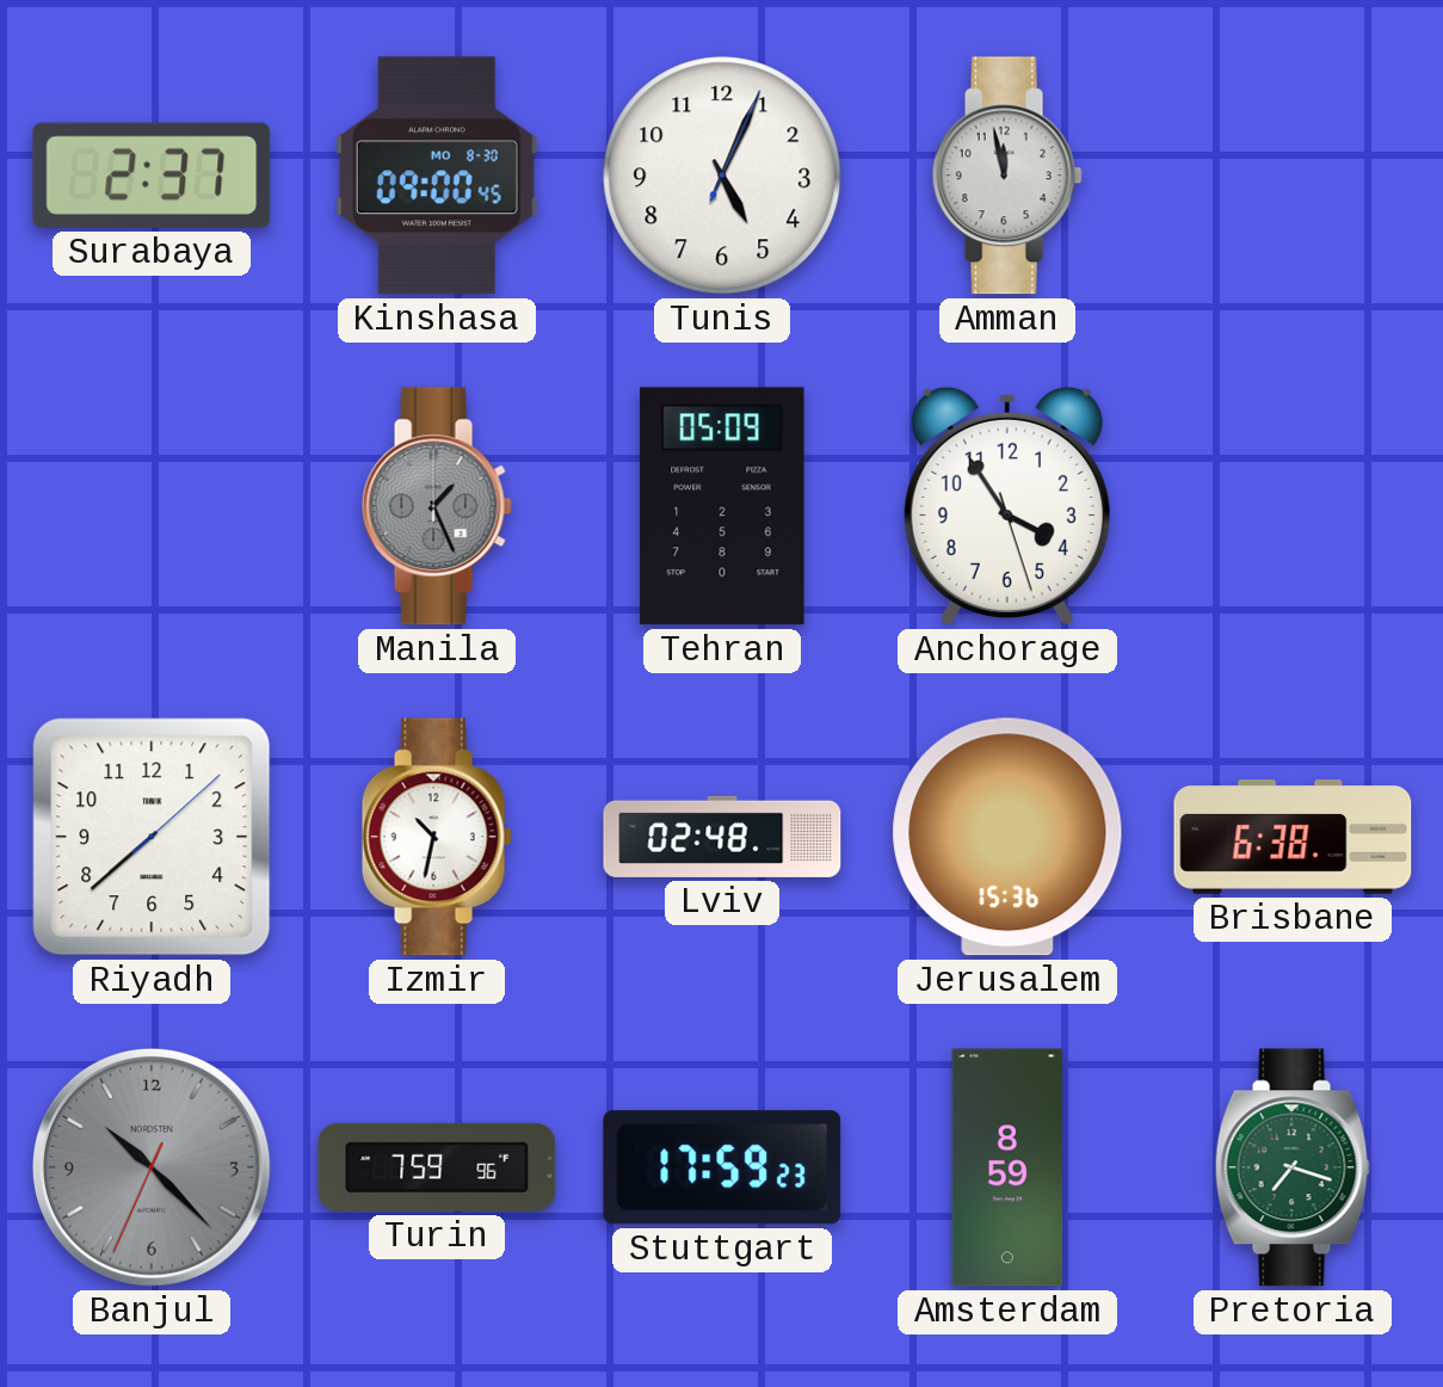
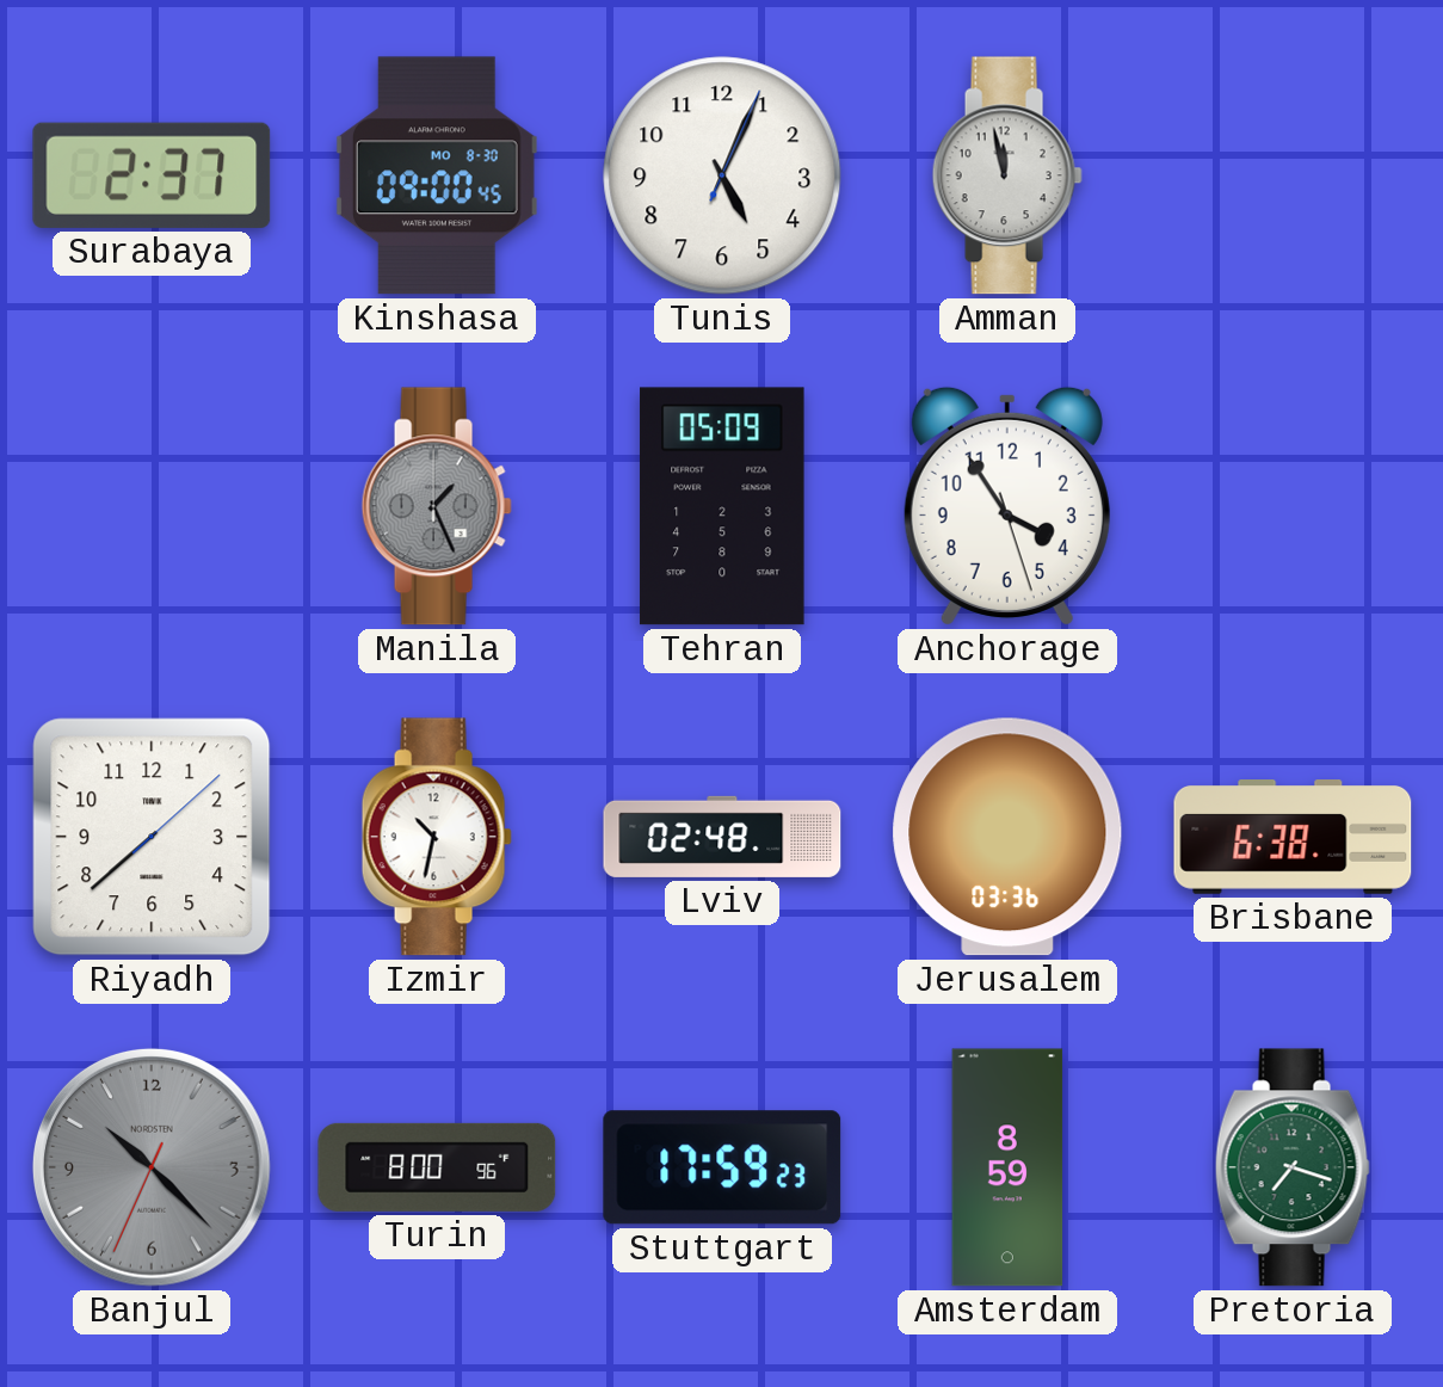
Jerusalem: 15:36 -> 03:36
Turin: 7:59 -> 8:00
